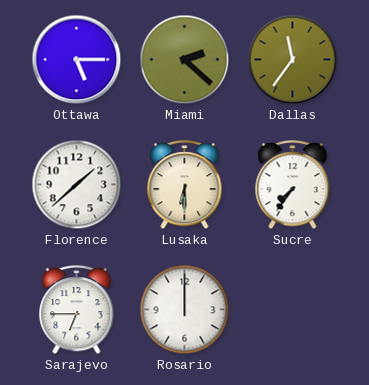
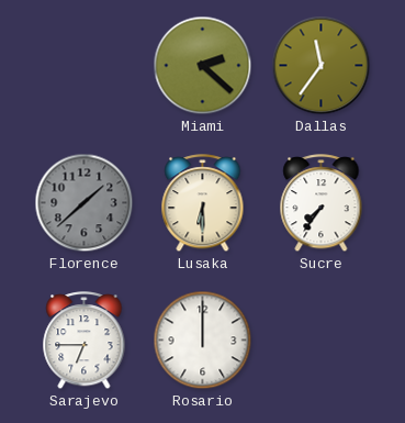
Ottawa: 5:15 -> none
Florence dial: white -> grey
